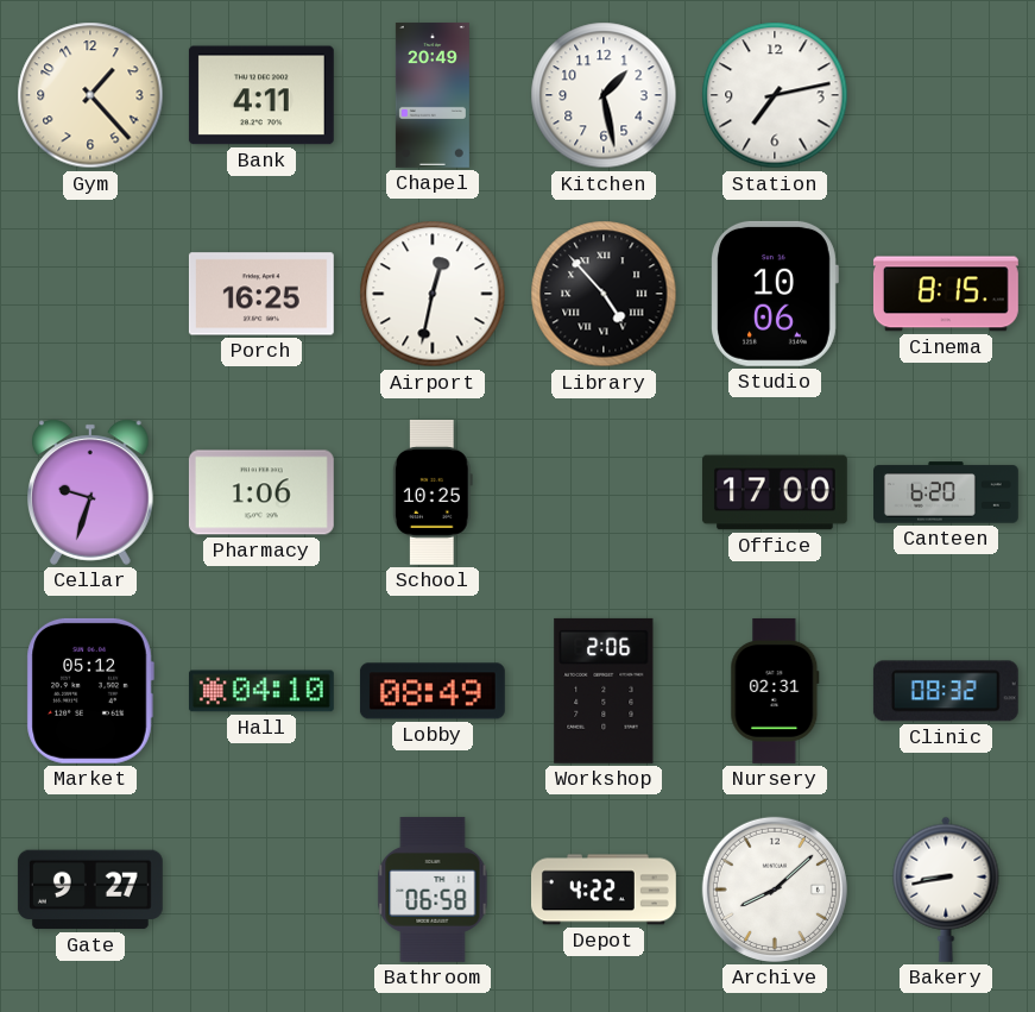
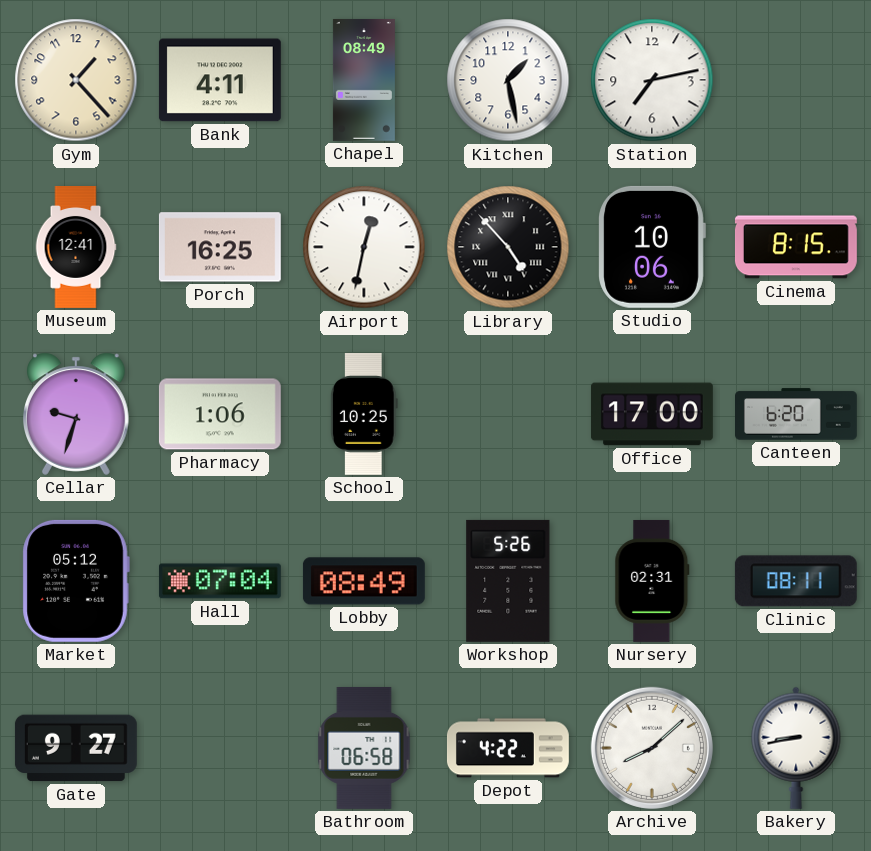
Chapel: 20:49 -> 08:49
Museum: none -> 12:41
Hall: 04:10 -> 07:04
Workshop: 2:06 -> 5:26
Clinic: 08:32 -> 08:11
